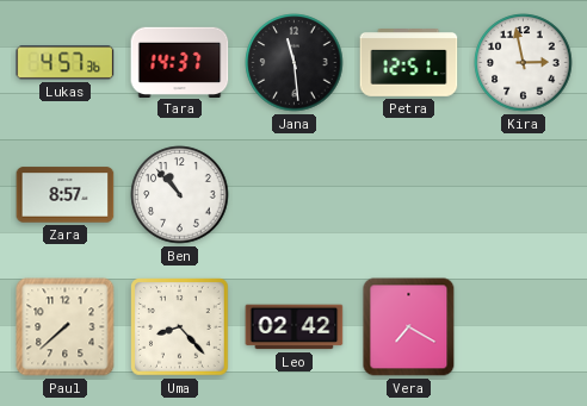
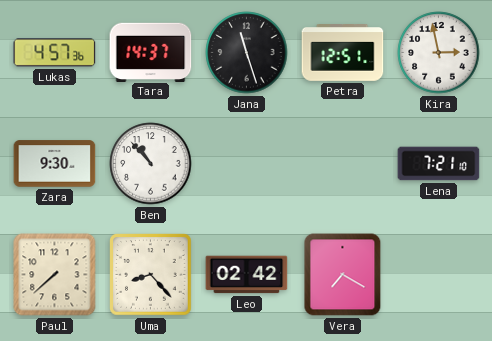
Jana: 11:29 -> 11:27
Zara: 8:57 -> 9:30
Lena: none -> 7:21
